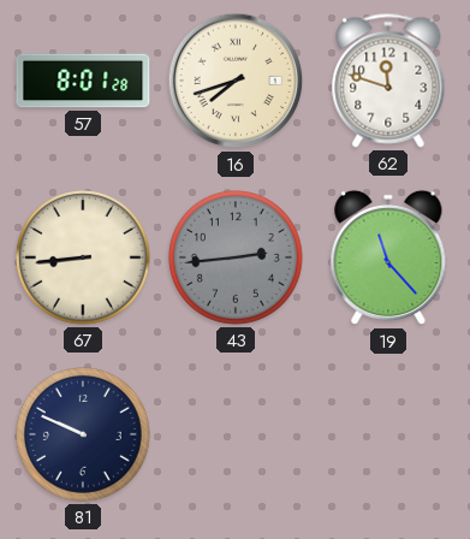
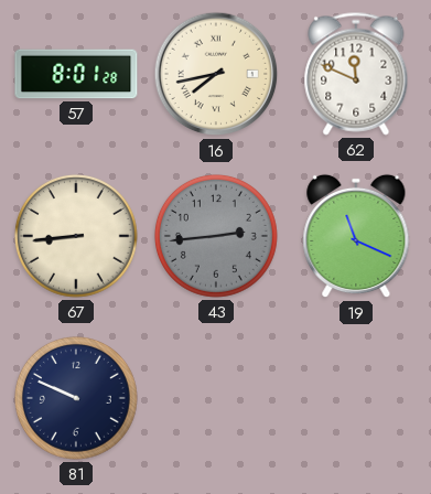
16: 7:42 -> 7:43
62: 11:48 -> 11:49
19: 11:23 -> 11:19
